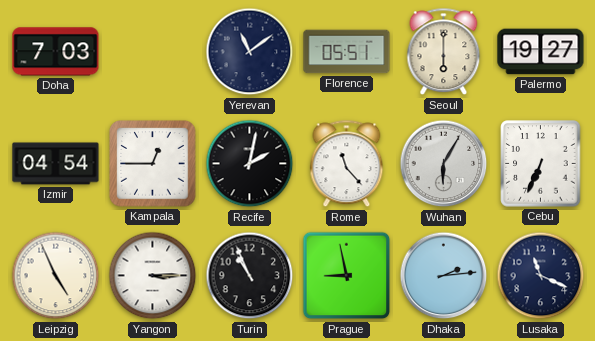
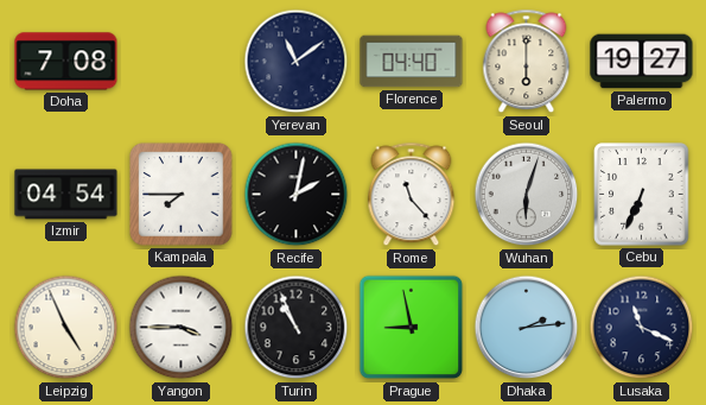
Doha: 7:03 -> 7:08
Florence: 05:51 -> 04:40
Kampala: 12:45 -> 7:45
Wuhan: 6:05 -> 6:03
Yangon: 3:15 -> 3:45
